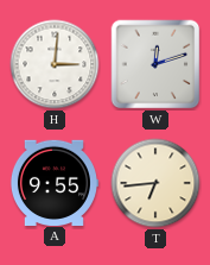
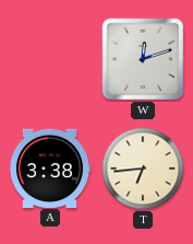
H: 3:01 -> none
A: 9:55 -> 3:38
